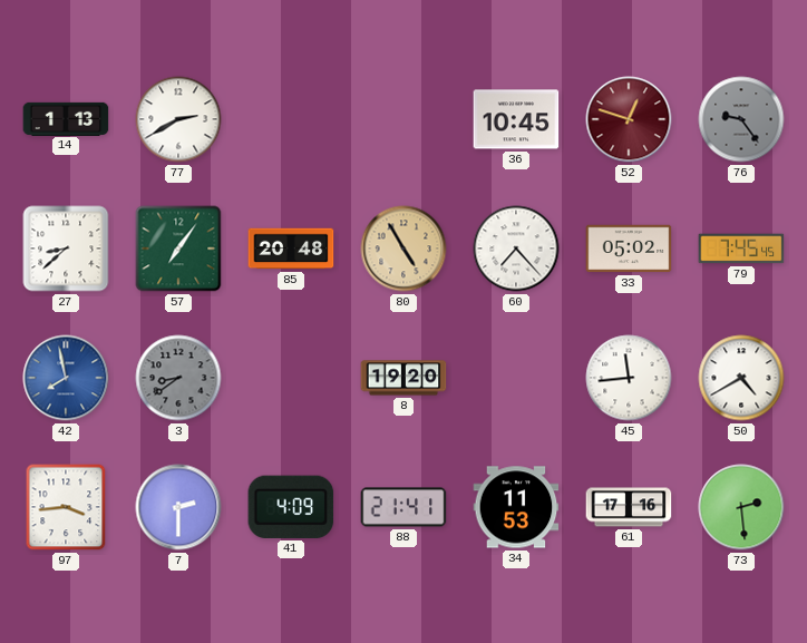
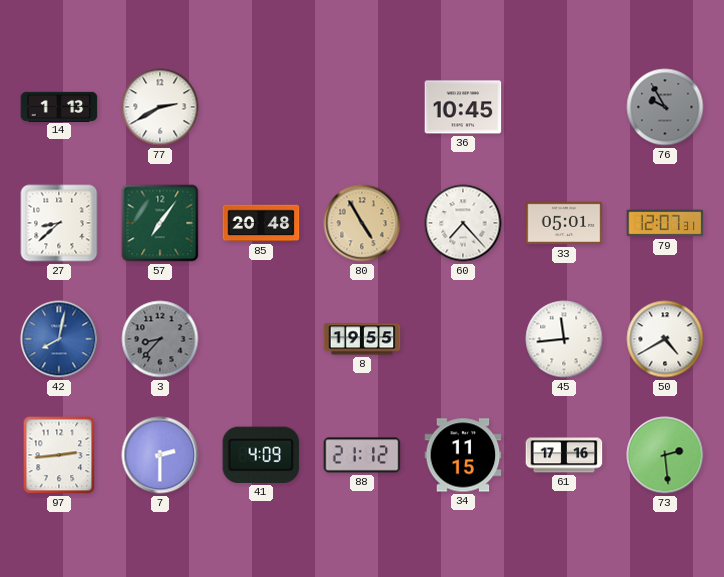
52: 12:48 -> none
76: 9:24 -> 9:55
33: 05:02 -> 05:01
79: 7:45 -> 12:07
42: 7:58 -> 8:02
3: 8:39 -> 8:37
8: 19:20 -> 19:55
97: 3:44 -> 2:44
88: 21:41 -> 21:12
34: 11:53 -> 11:15
